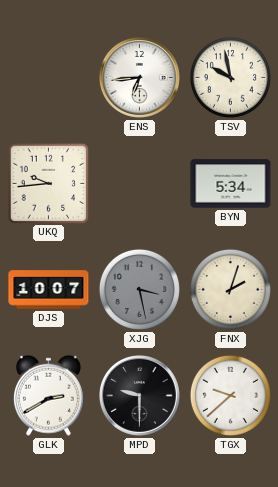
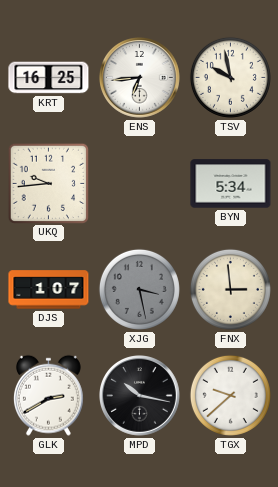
KRT: none -> 16:25
DJS: 10:07 -> 1:07
FNX: 2:03 -> 2:59
MPD: 9:30 -> 10:17
